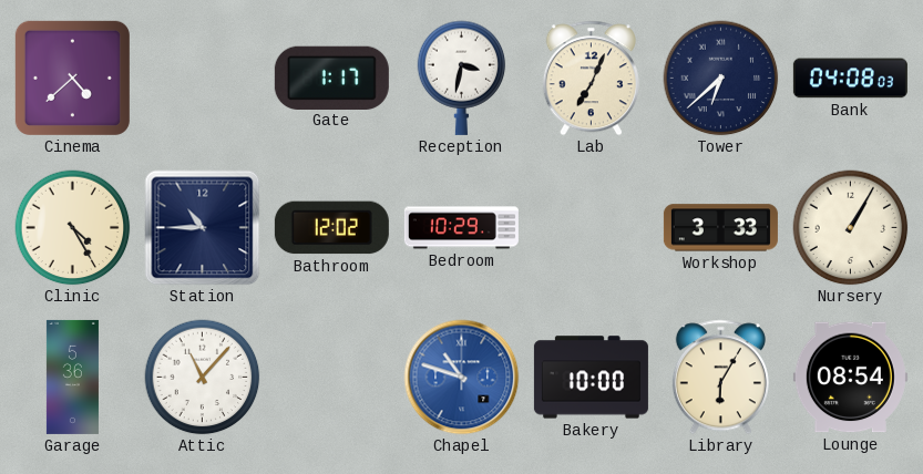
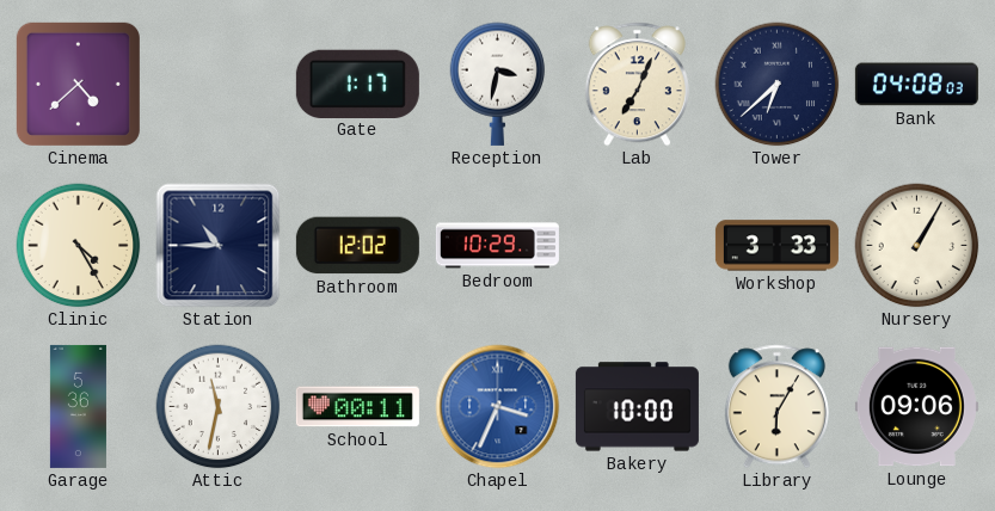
Attic: 11:07 -> 11:32
School: none -> 00:11
Chapel: 10:48 -> 3:34
Lounge: 08:54 -> 09:06
